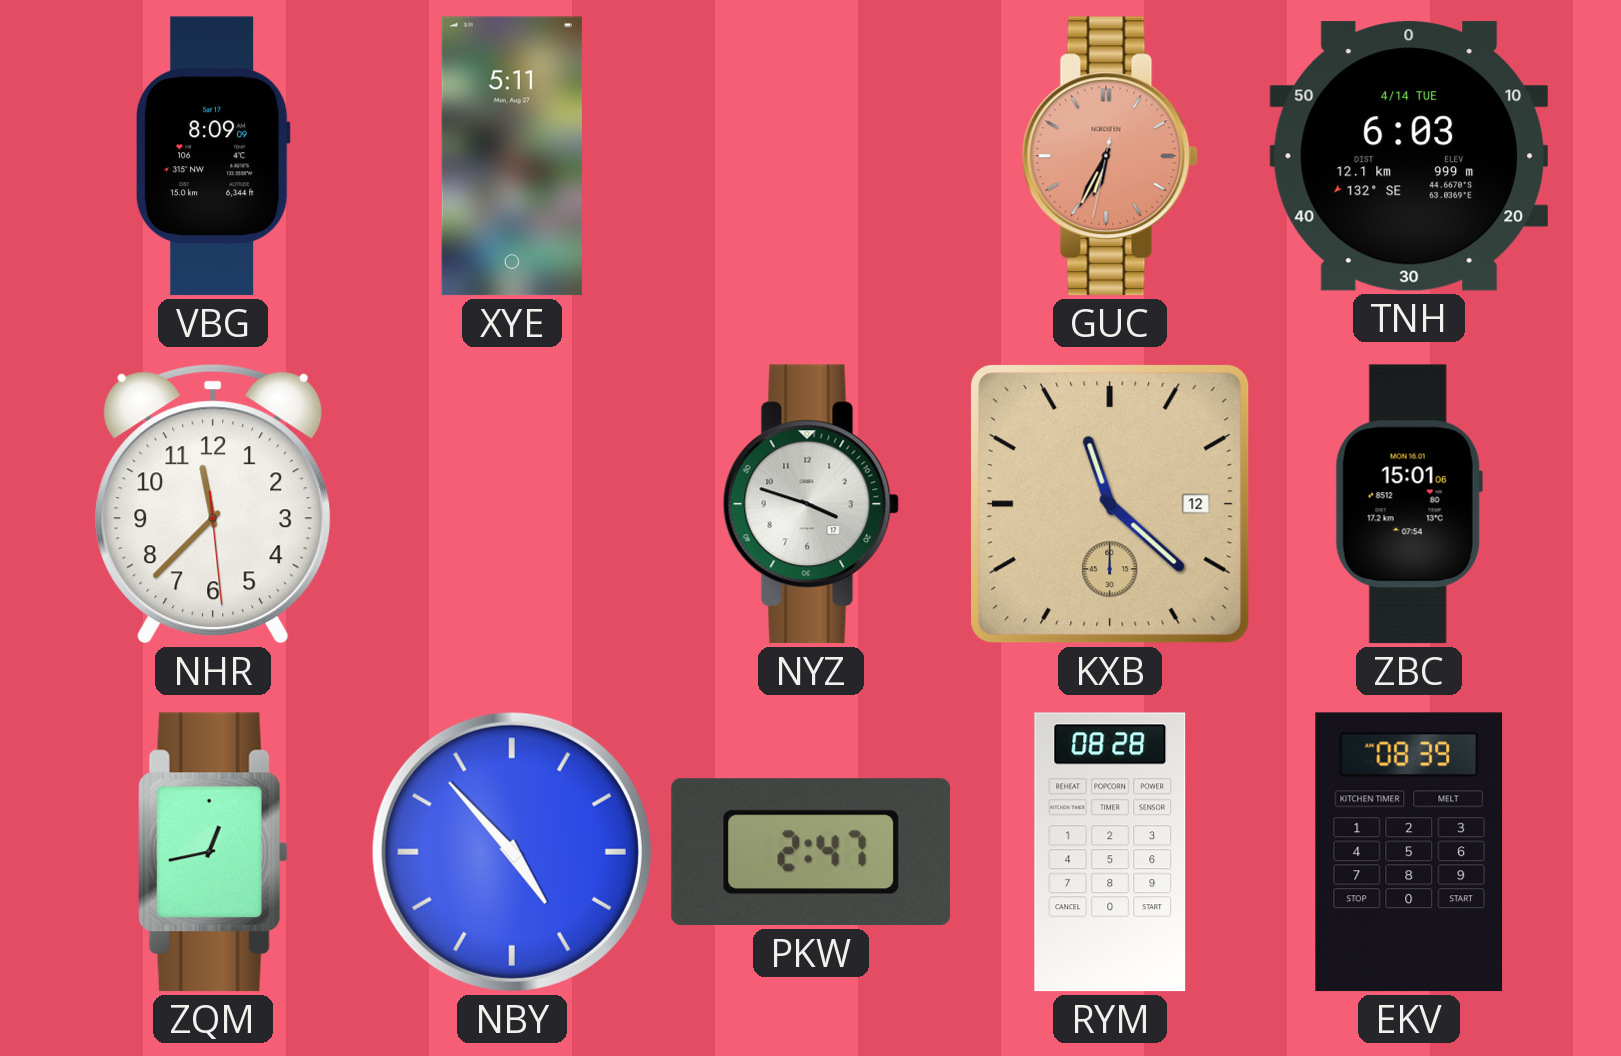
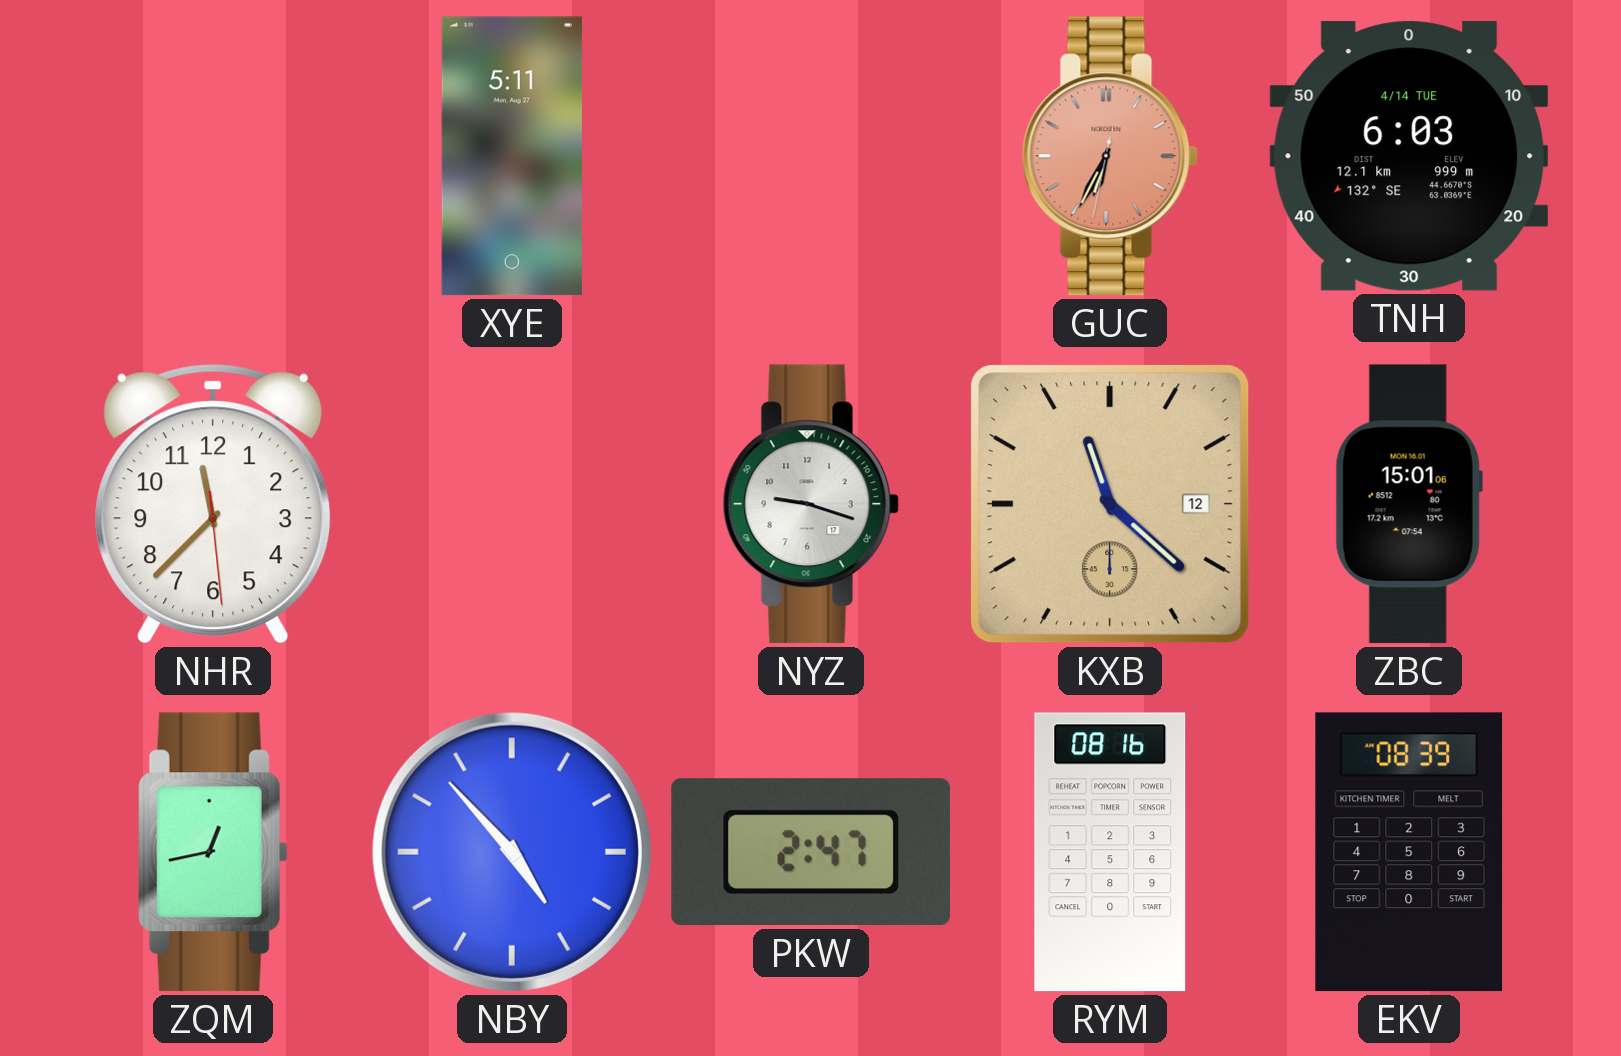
VBG: 8:09 -> none
NYZ: 3:48 -> 9:18
RYM: 08:28 -> 08:16
